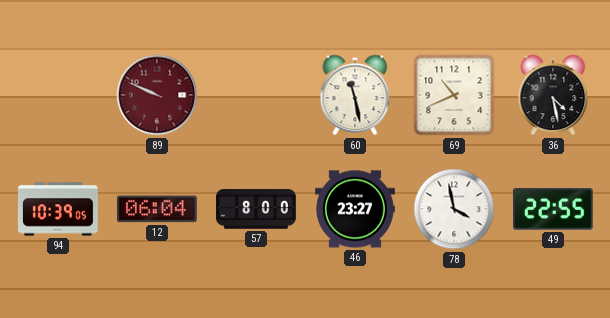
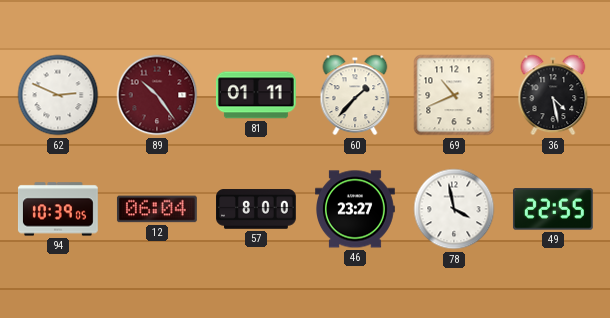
62: none -> 2:49
89: 9:49 -> 10:24
81: none -> 01:11
60: 11:28 -> 1:37
